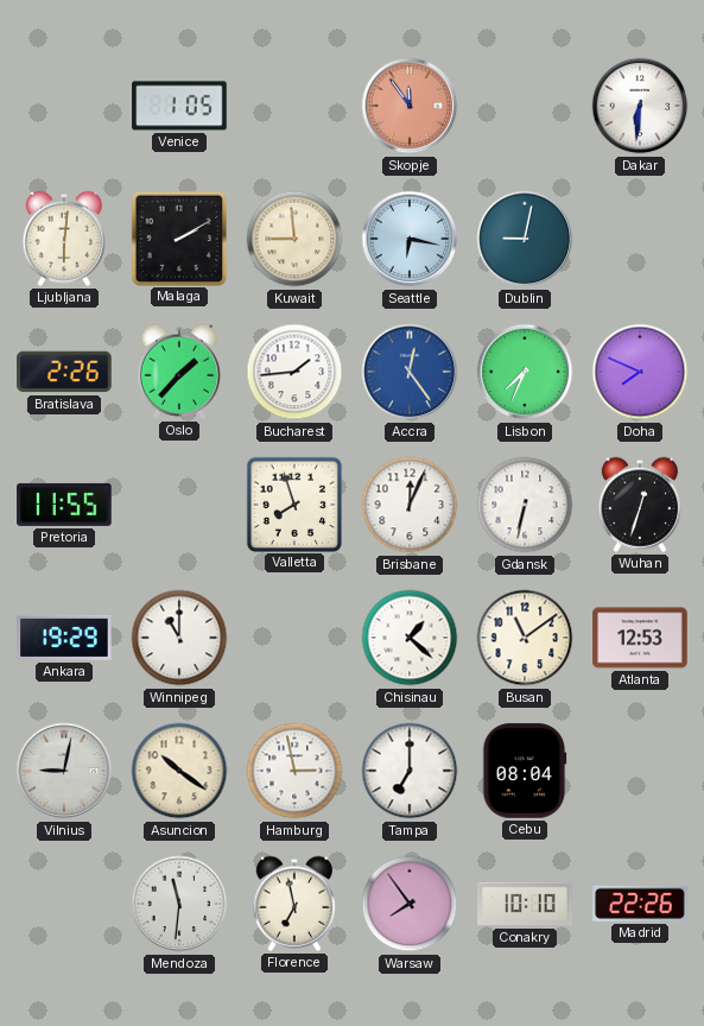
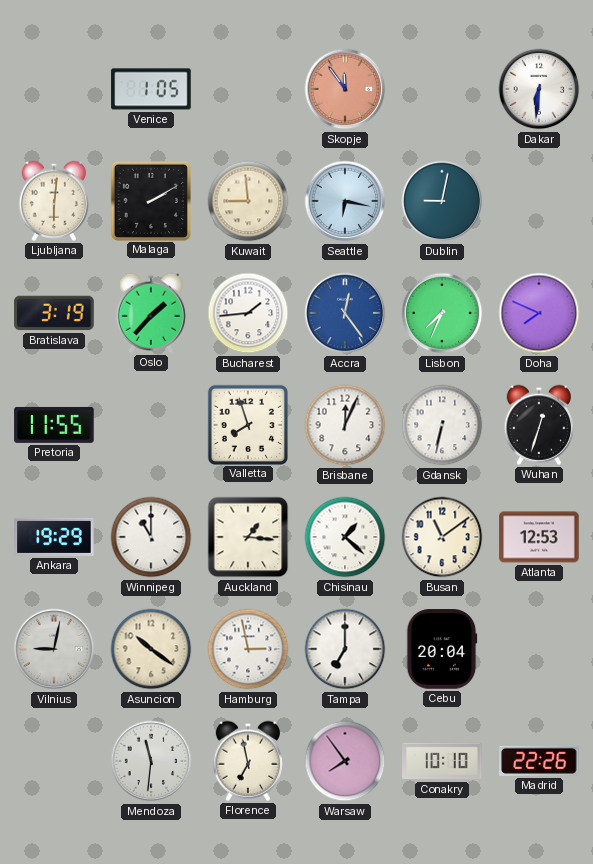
Bratislava: 2:26 -> 3:19
Auckland: none -> 1:16
Cebu: 08:04 -> 20:04
